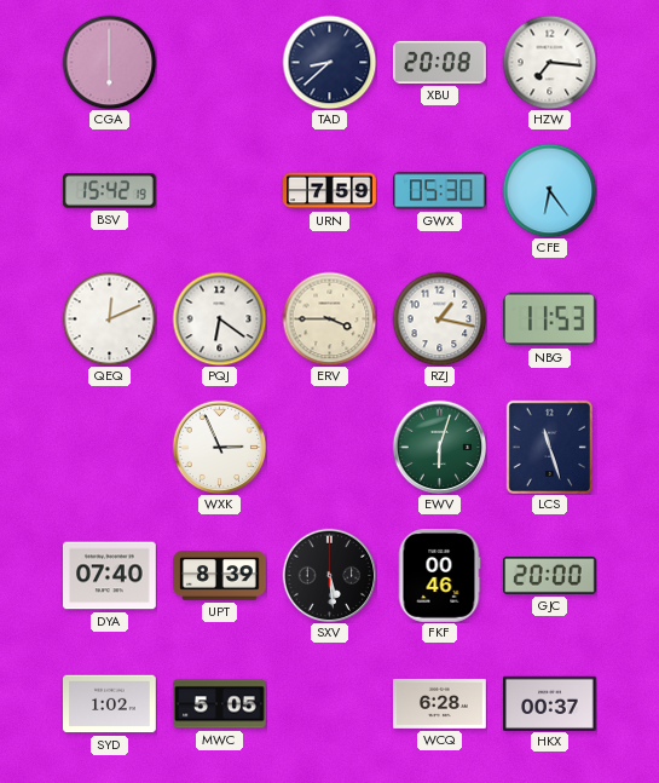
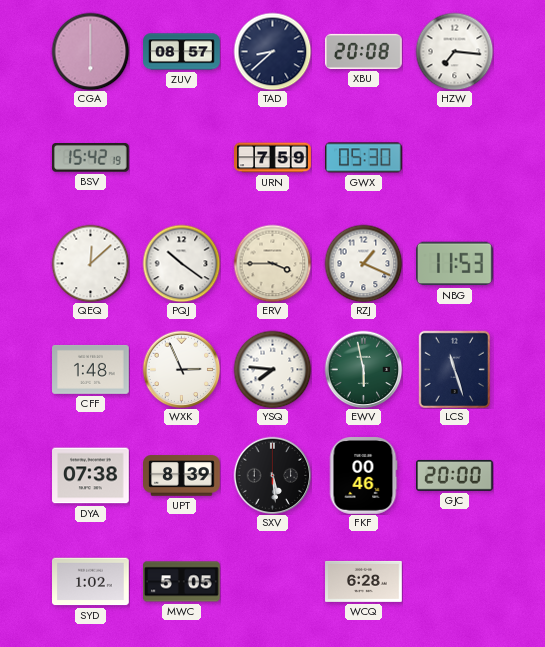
ZUV: none -> 08:57
CFE: 6:24 -> none
QEQ: 12:11 -> 12:08
PQJ: 6:21 -> 10:21
RZJ: 1:17 -> 1:19
CFF: none -> 1:48
YSQ: none -> 7:46
EWV: 6:03 -> 5:58
DYA: 07:40 -> 07:38
HKX: 00:37 -> none
